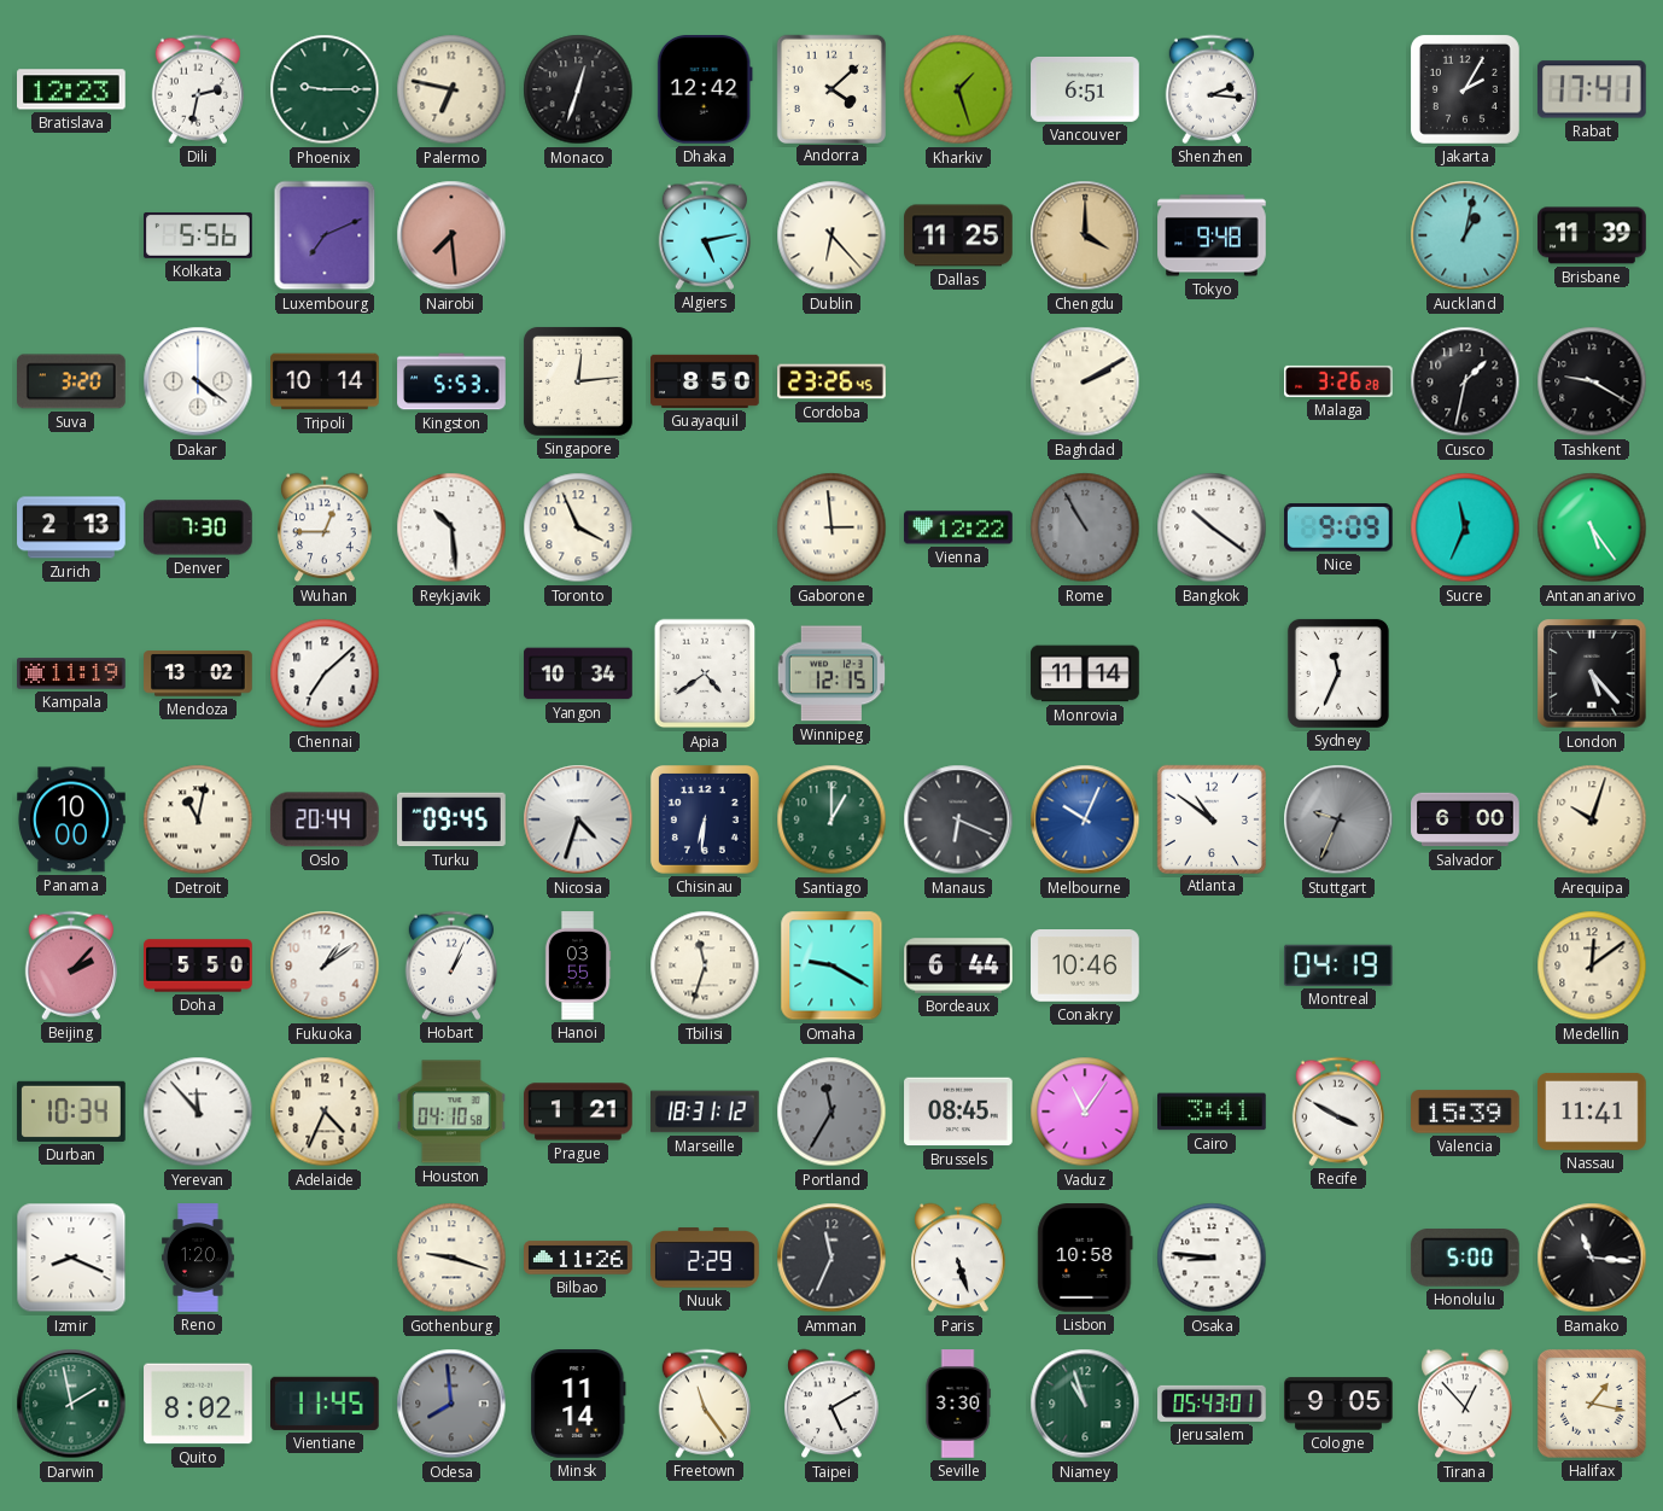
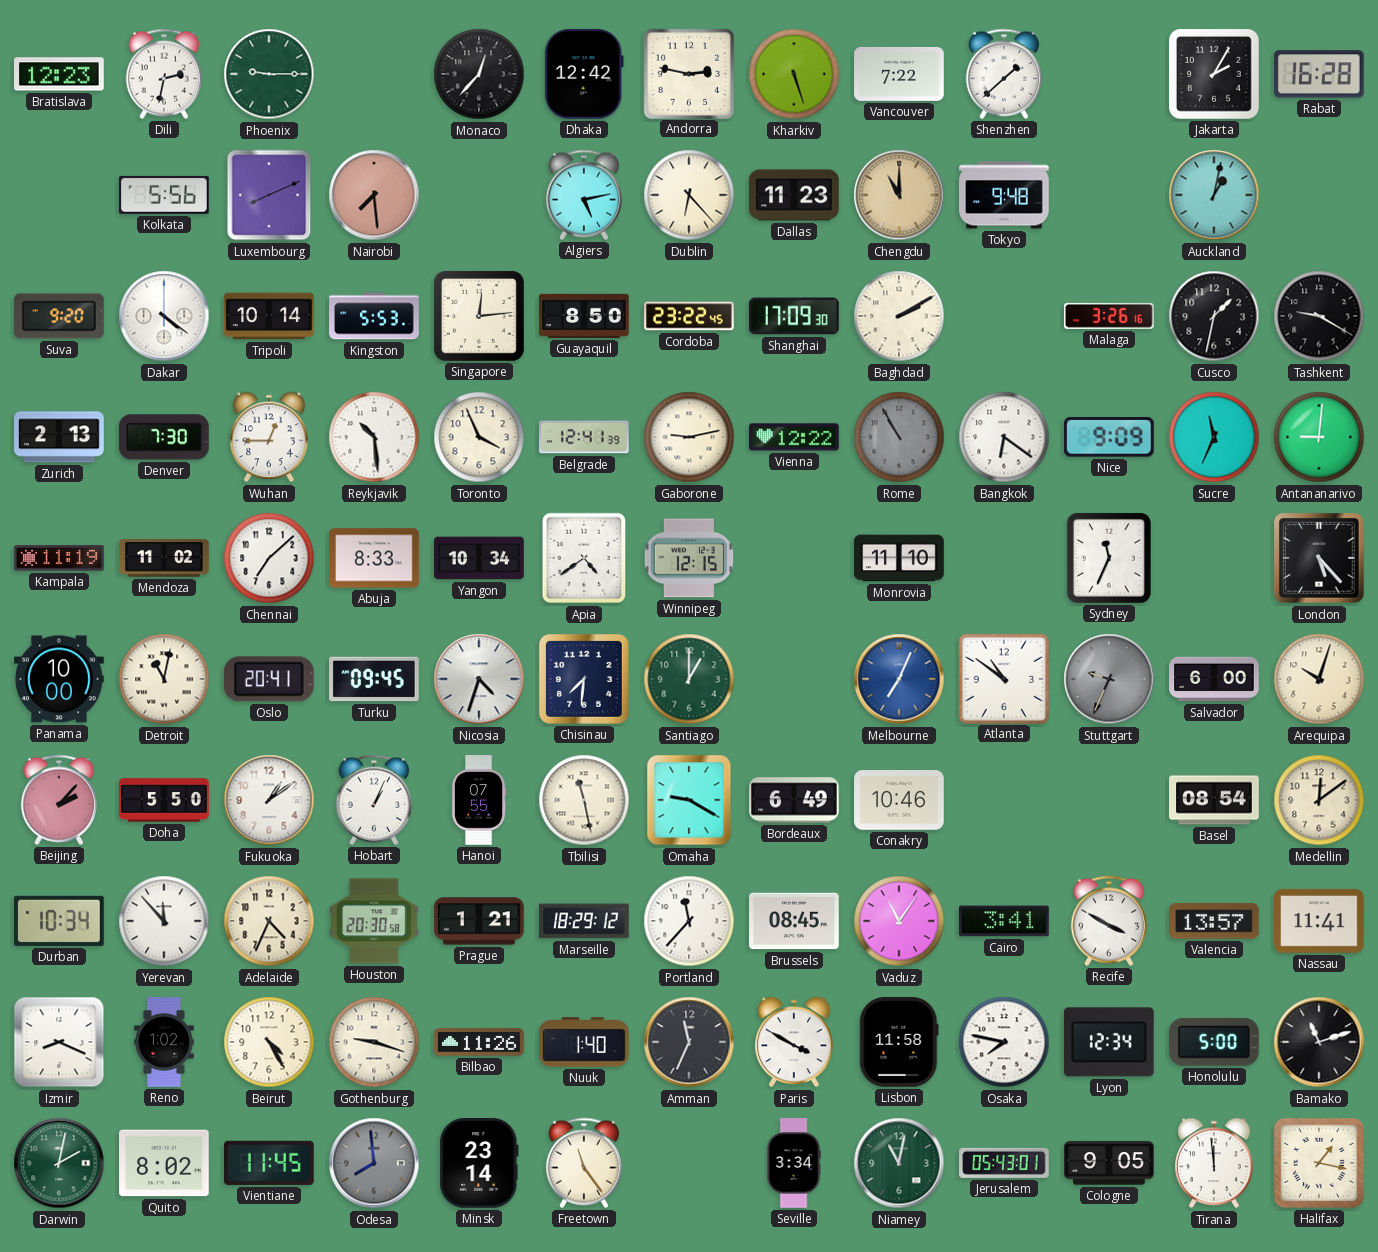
Palermo: 6:47 -> none
Monaco: 12:33 -> 12:37
Andorra: 4:08 -> 2:47
Kharkiv: 1:27 -> 5:27
Vancouver: 6:51 -> 7:22
Shenzhen: 2:16 -> 1:38
Rabat: 17:41 -> 16:28
Luxembourg: 7:11 -> 8:11
Dallas: 11:25 -> 11:23
Chengdu: 4:00 -> 11:00
Brisbane: 11:39 -> none
Suva: 3:20 -> 9:20
Cordoba: 23:26 -> 23:22
Shanghai: none -> 17:09
Malaga: 3:26:28 -> 3:26:16
Belgrade: none -> 12:41
Gaborone: 2:59 -> 9:13
Bangkok: 10:21 -> 6:21
Antananarivo: 5:24 -> 9:01
Mendoza: 13:02 -> 11:02
Abuja: none -> 8:33
Monrovia: 11:14 -> 11:10
Oslo: 20:44 -> 20:41
Chisinau: 6:31 -> 7:31
Manaus: 6:19 -> none
Melbourne: 10:04 -> 7:04
Hanoi: 03:55 -> 07:55
Tbilisi: 11:33 -> 11:28
Bordeaux: 6:44 -> 6:49
Montreal: 04:19 -> none
Basel: none -> 08:54
Houston: 04:10 -> 20:30
Marseille: 18:31 -> 18:29
Portland: 11:35 -> 11:37
Portland dial: grey -> white
Valencia: 15:39 -> 13:57
Reno: 1:20 -> 1:02
Beirut: none -> 4:25
Nuuk: 2:29 -> 1:40
Paris: 5:27 -> 3:50
Lisbon: 10:58 -> 11:58
Osaka: 8:46 -> 7:47
Lyon: none -> 12:34
Bamako: 11:16 -> 11:12
Darwin: 1:58 -> 2:02
Minsk: 11:14 -> 23:14
Taipei: 5:10 -> none
Seville: 3:30 -> 3:34
Niamey: 10:57 -> 11:02
Tirana: 12:53 -> 11:59
